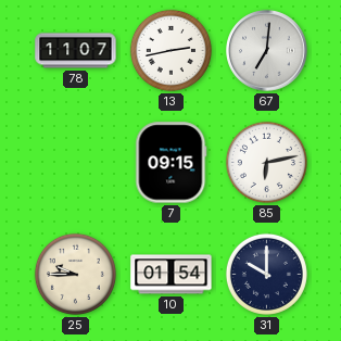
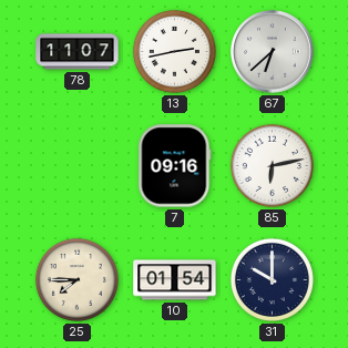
67: 7:01 -> 6:38
7: 09:15 -> 09:16
25: 9:45 -> 7:45
